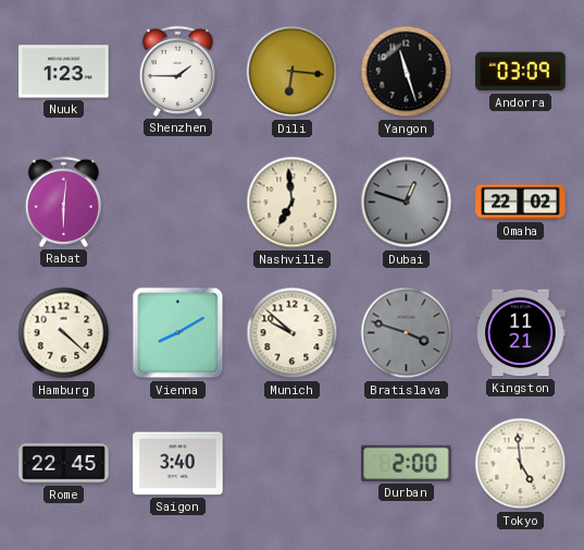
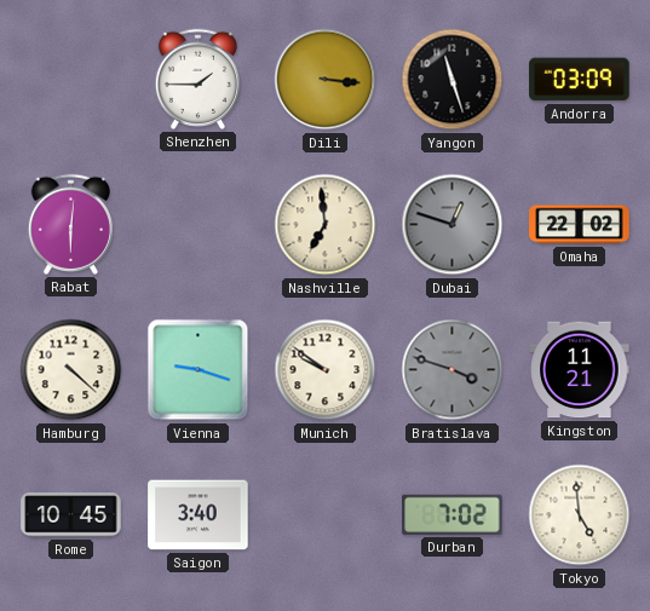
Nuuk: 1:23 -> none
Dili: 6:16 -> 3:16
Vienna: 8:10 -> 9:18
Munich: 9:52 -> 9:51
Rome: 22:45 -> 10:45
Durban: 2:00 -> 7:02
